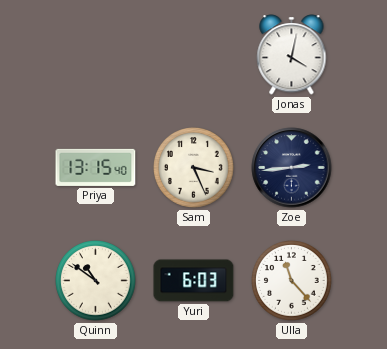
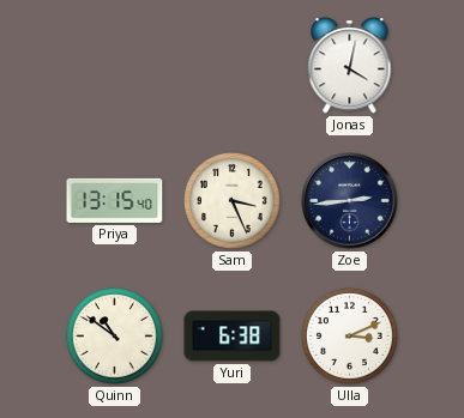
Yuri: 6:03 -> 6:38
Ulla: 11:23 -> 3:11
